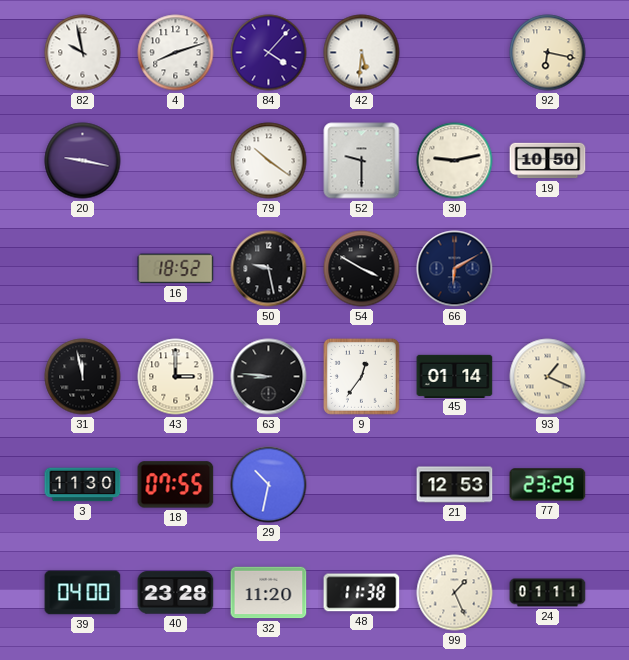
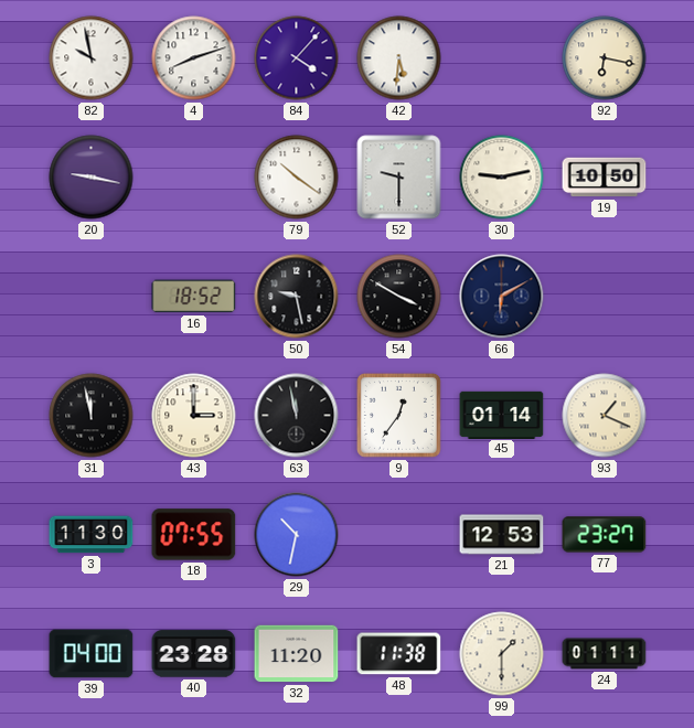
63: 8:46 -> 11:58
77: 23:29 -> 23:27
99: 1:26 -> 1:30
